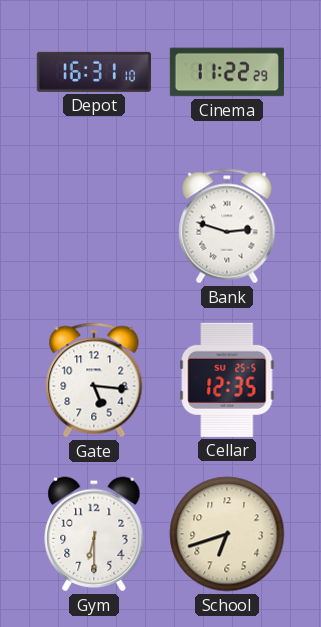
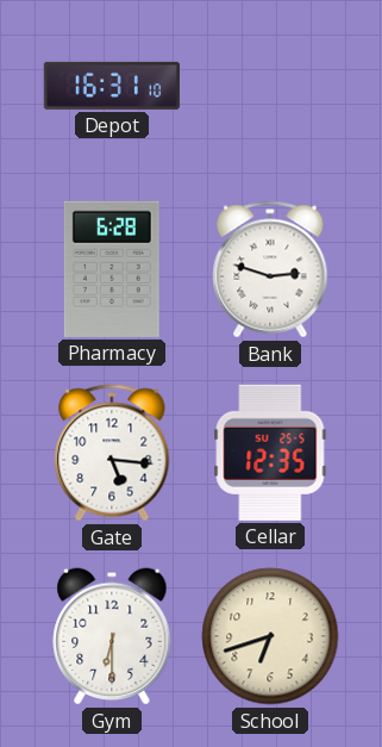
Cinema: 11:22 -> none
Pharmacy: none -> 6:28
